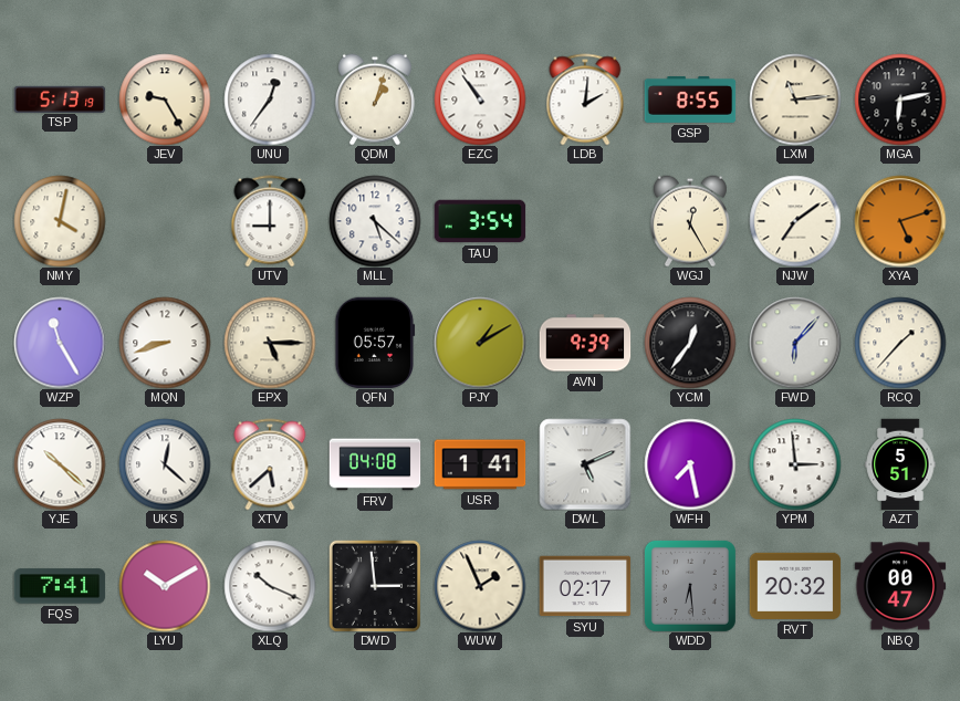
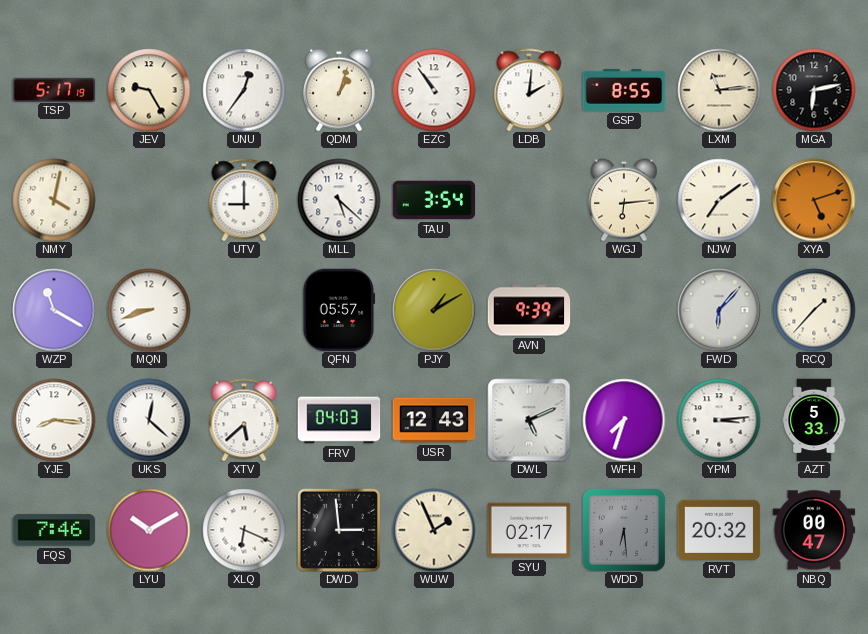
TSP: 5:13 -> 5:17
WGJ: 12:25 -> 6:14
WZP: 11:25 -> 11:20
EPX: 5:15 -> none
YCM: 12:36 -> none
YJE: 10:22 -> 8:16
FRV: 04:08 -> 04:03
USR: 1:41 -> 12:43
WFH: 7:28 -> 7:33
YPM: 2:59 -> 3:14
AZT: 5:51 -> 5:33
FQS: 7:41 -> 7:46
XLQ: 10:19 -> 6:19
